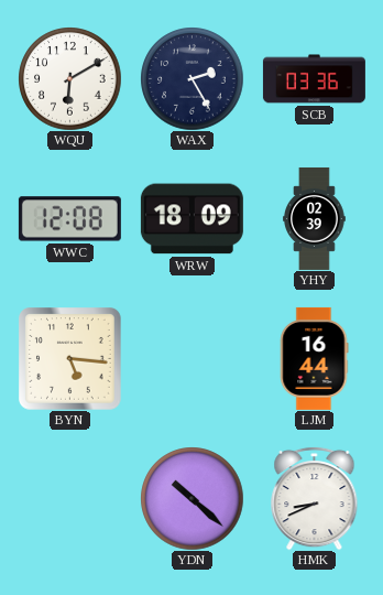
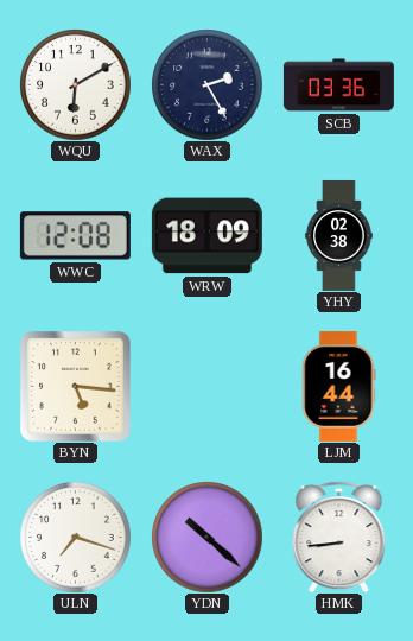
YHY: 02:39 -> 02:38
ULN: none -> 7:18
HMK: 8:41 -> 8:44
